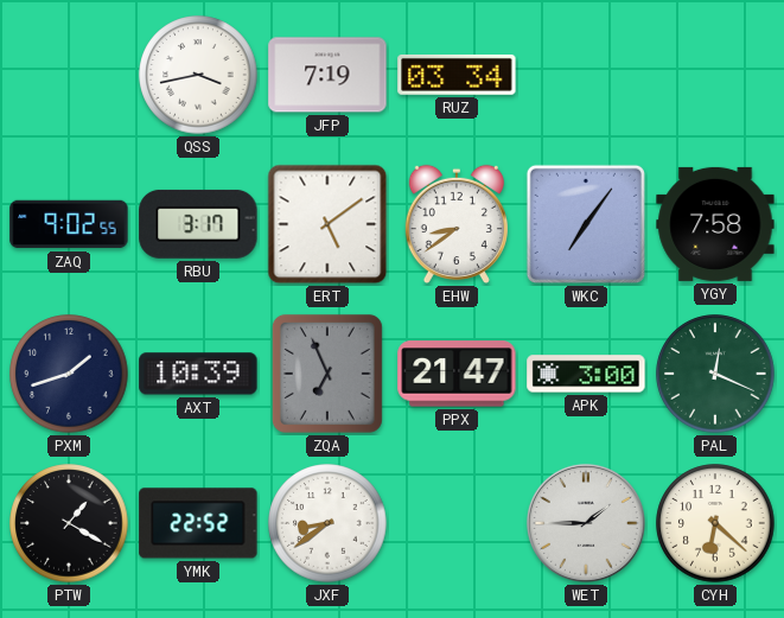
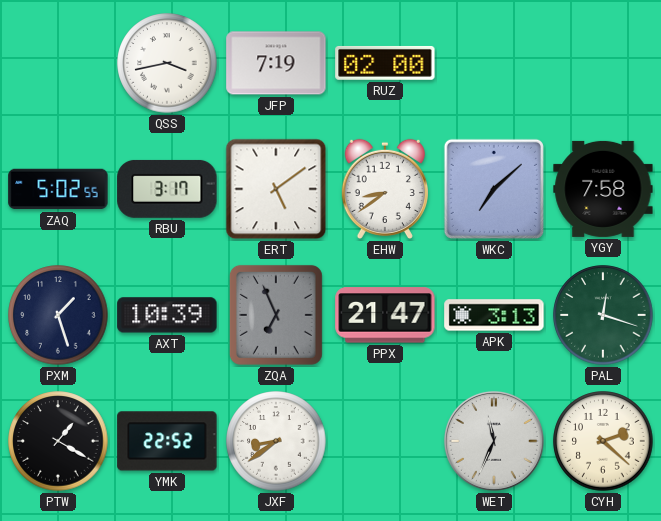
RUZ: 03:34 -> 02:00
ZAQ: 9:02 -> 5:02
WKC: 7:06 -> 7:08
PXM: 1:42 -> 1:27
APK: 3:00 -> 3:13
PAL: 12:19 -> 12:18
WET: 1:45 -> 11:34
CYH: 6:22 -> 2:22
